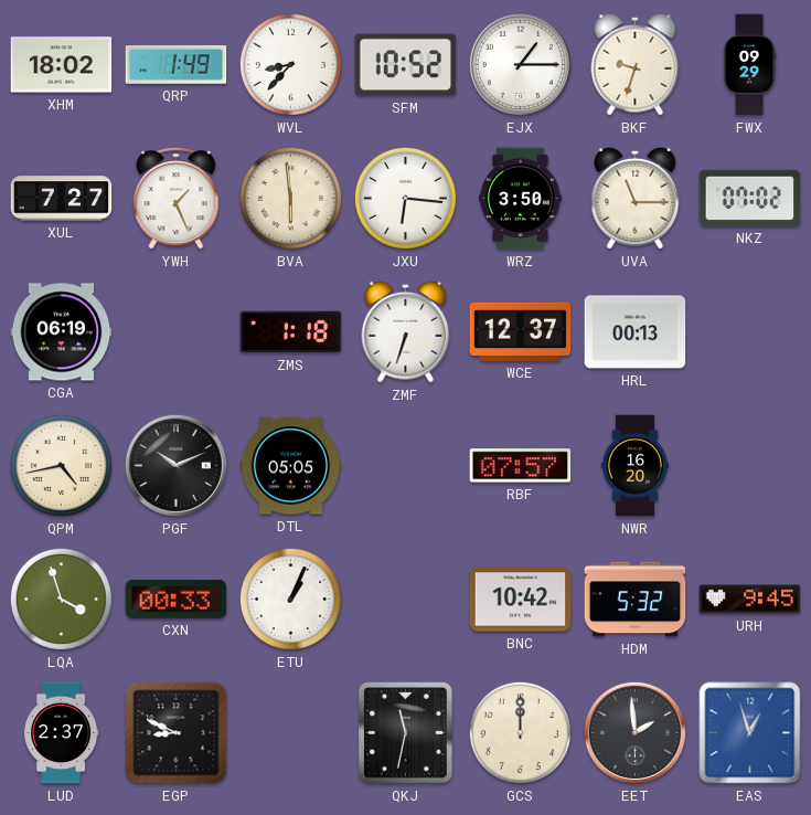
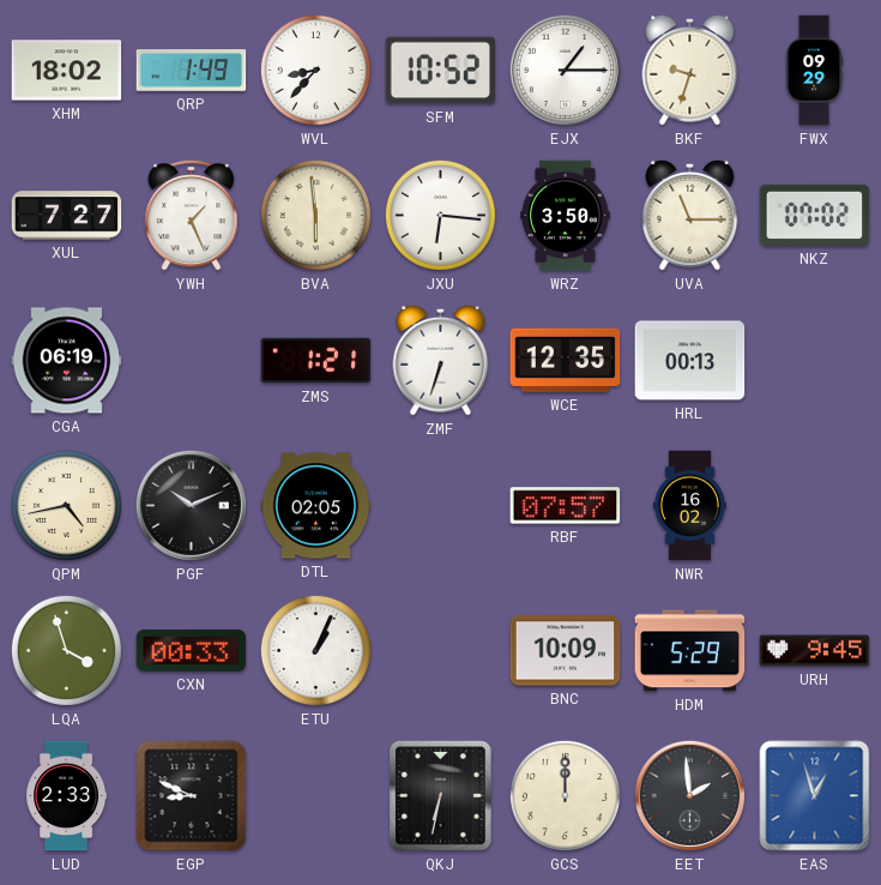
ZMS: 1:18 -> 1:21
WCE: 12:37 -> 12:35
DTL: 05:05 -> 02:05
NWR: 16:20 -> 16:02
BNC: 10:42 -> 10:09
HDM: 5:32 -> 5:29
LUD: 2:37 -> 2:33
QKJ: 11:32 -> 6:32
